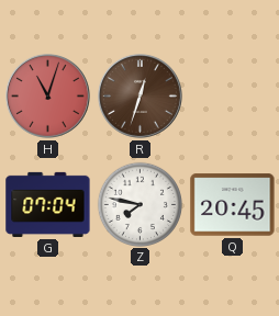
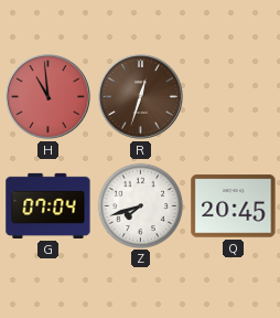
H: 11:03 -> 10:59
Z: 7:47 -> 7:42
